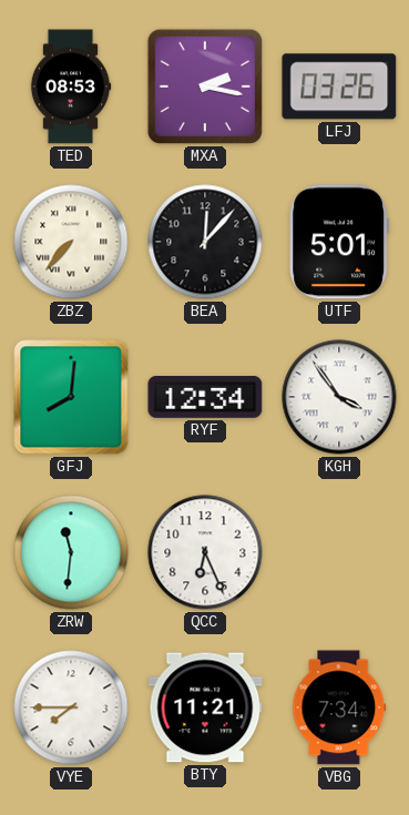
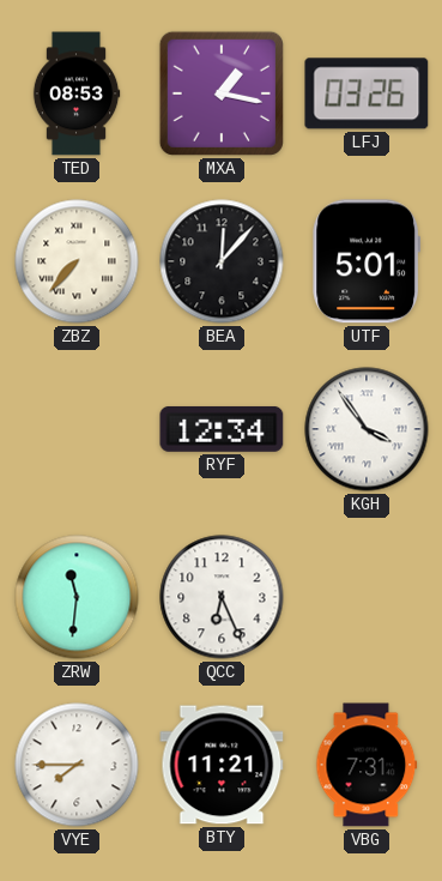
MXA: 2:17 -> 1:17
GFJ: 8:01 -> none
VBG: 7:34 -> 7:31
